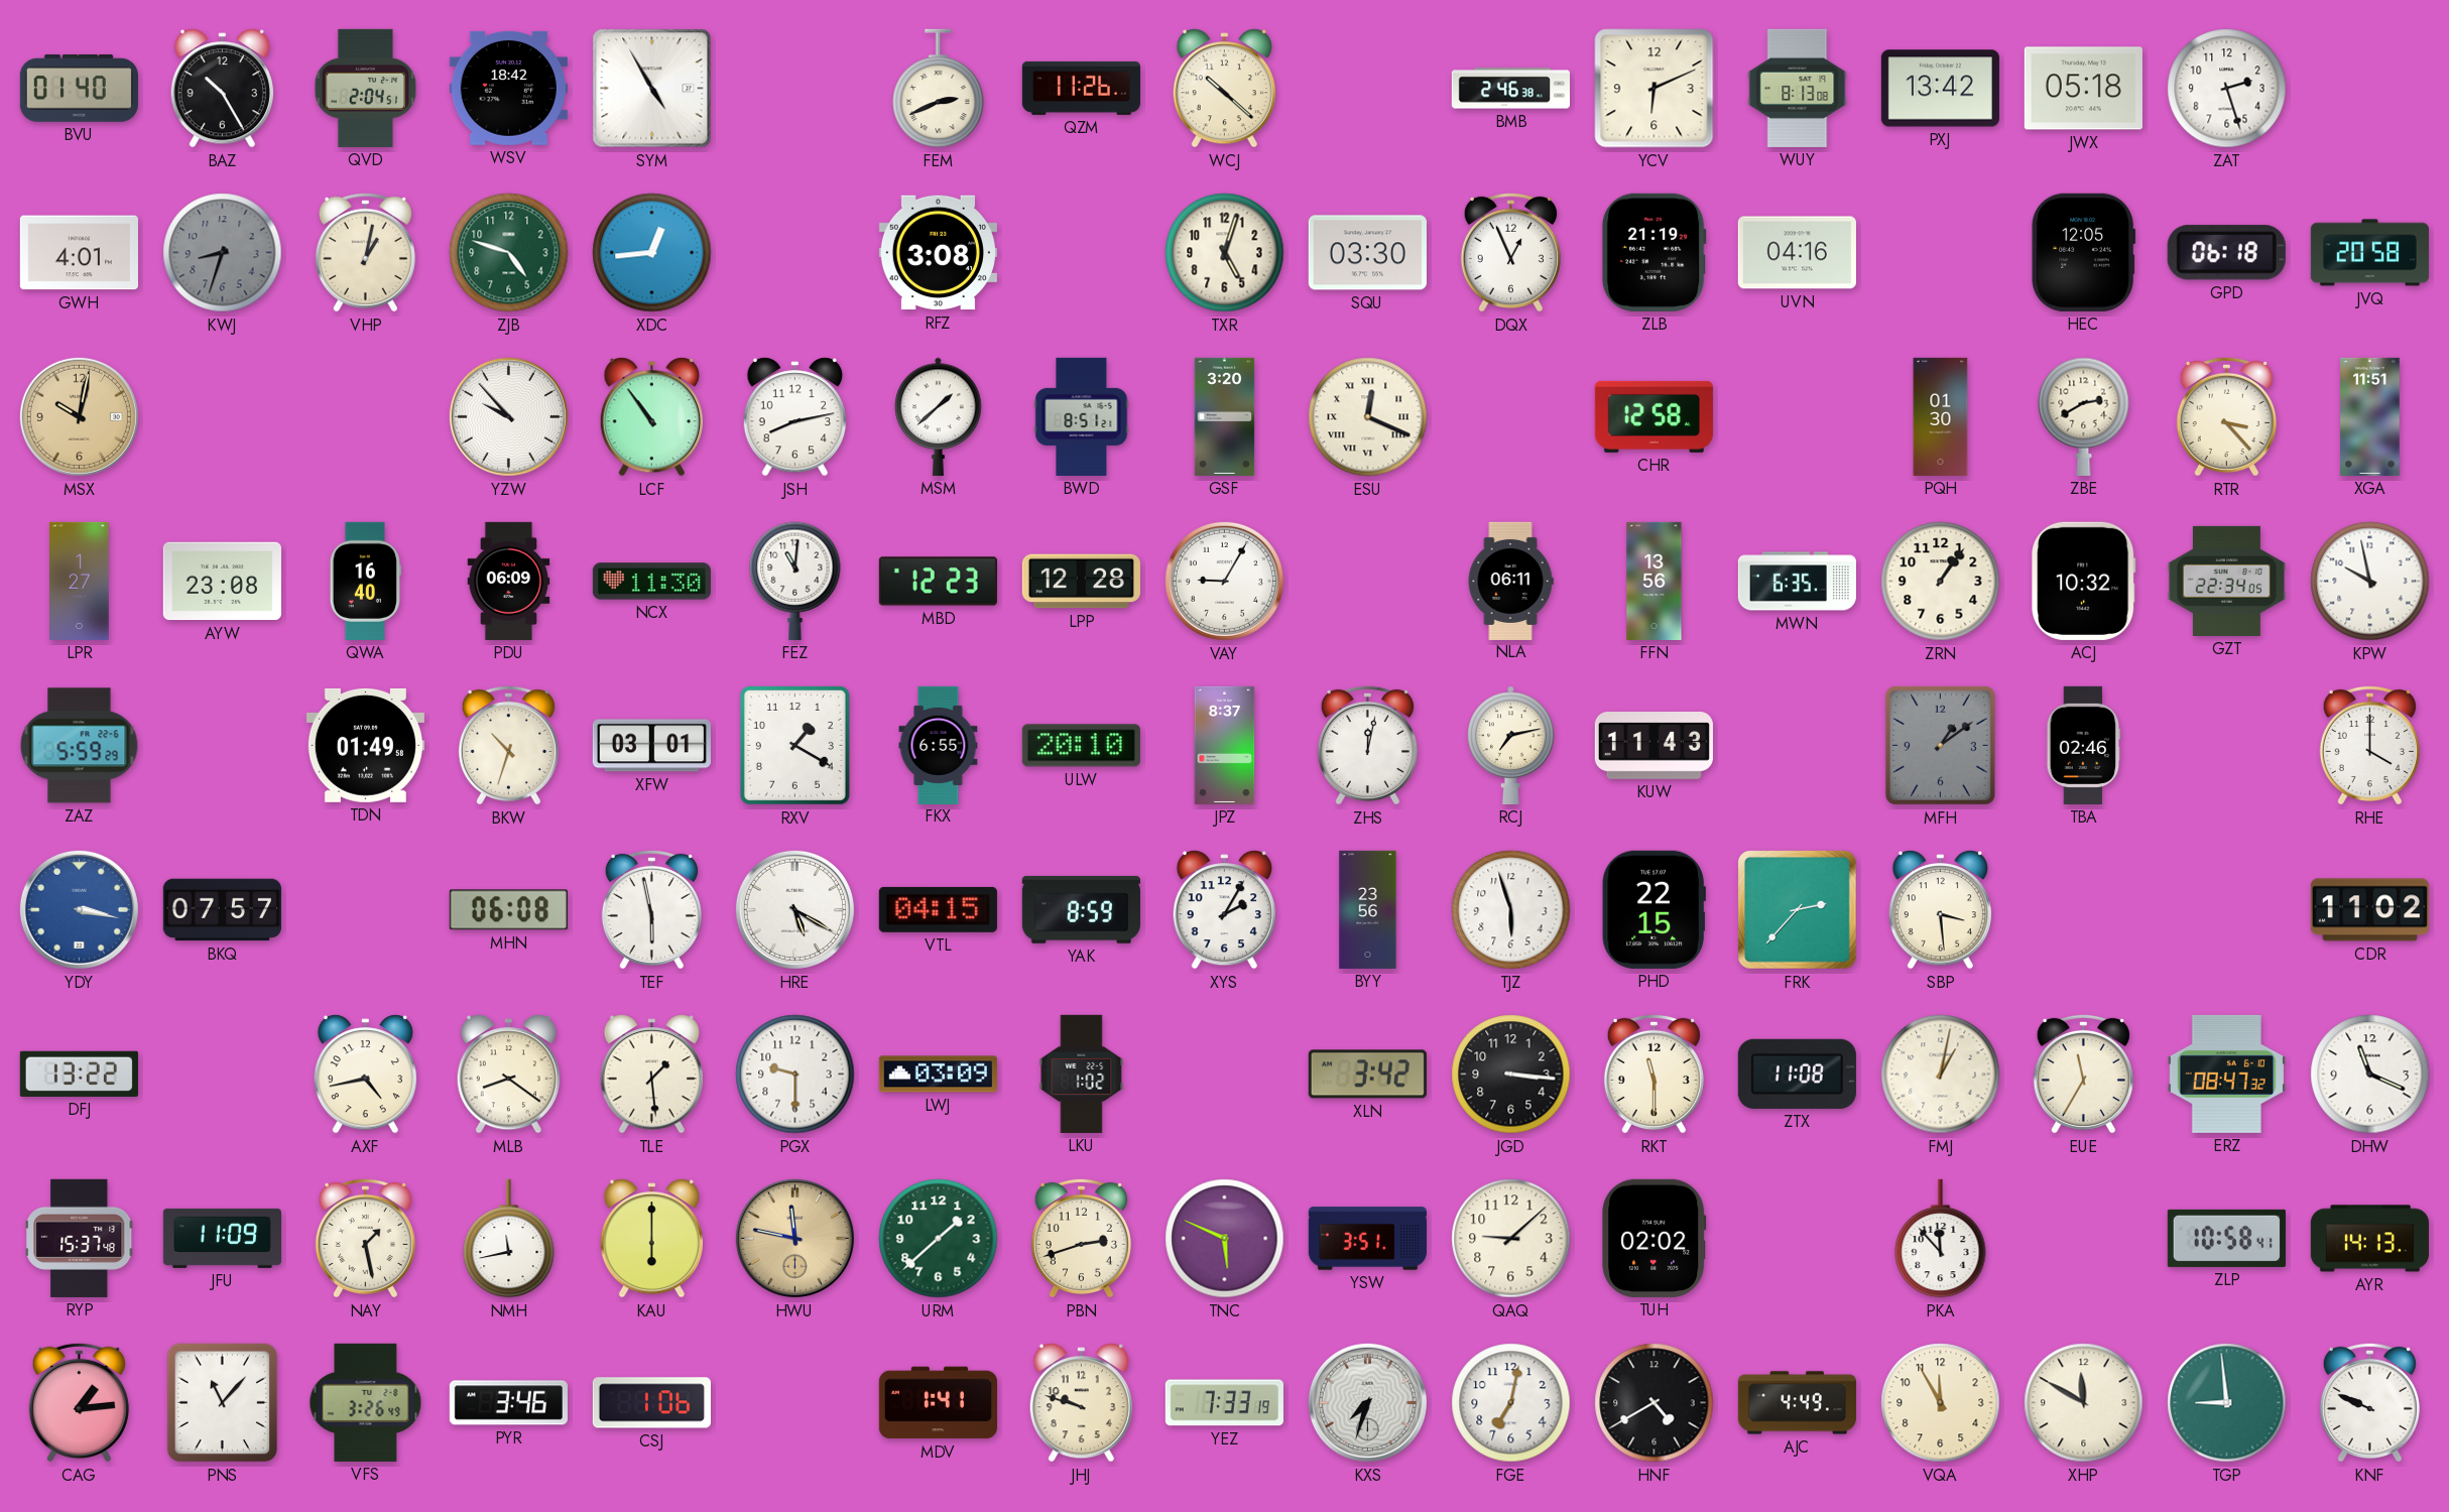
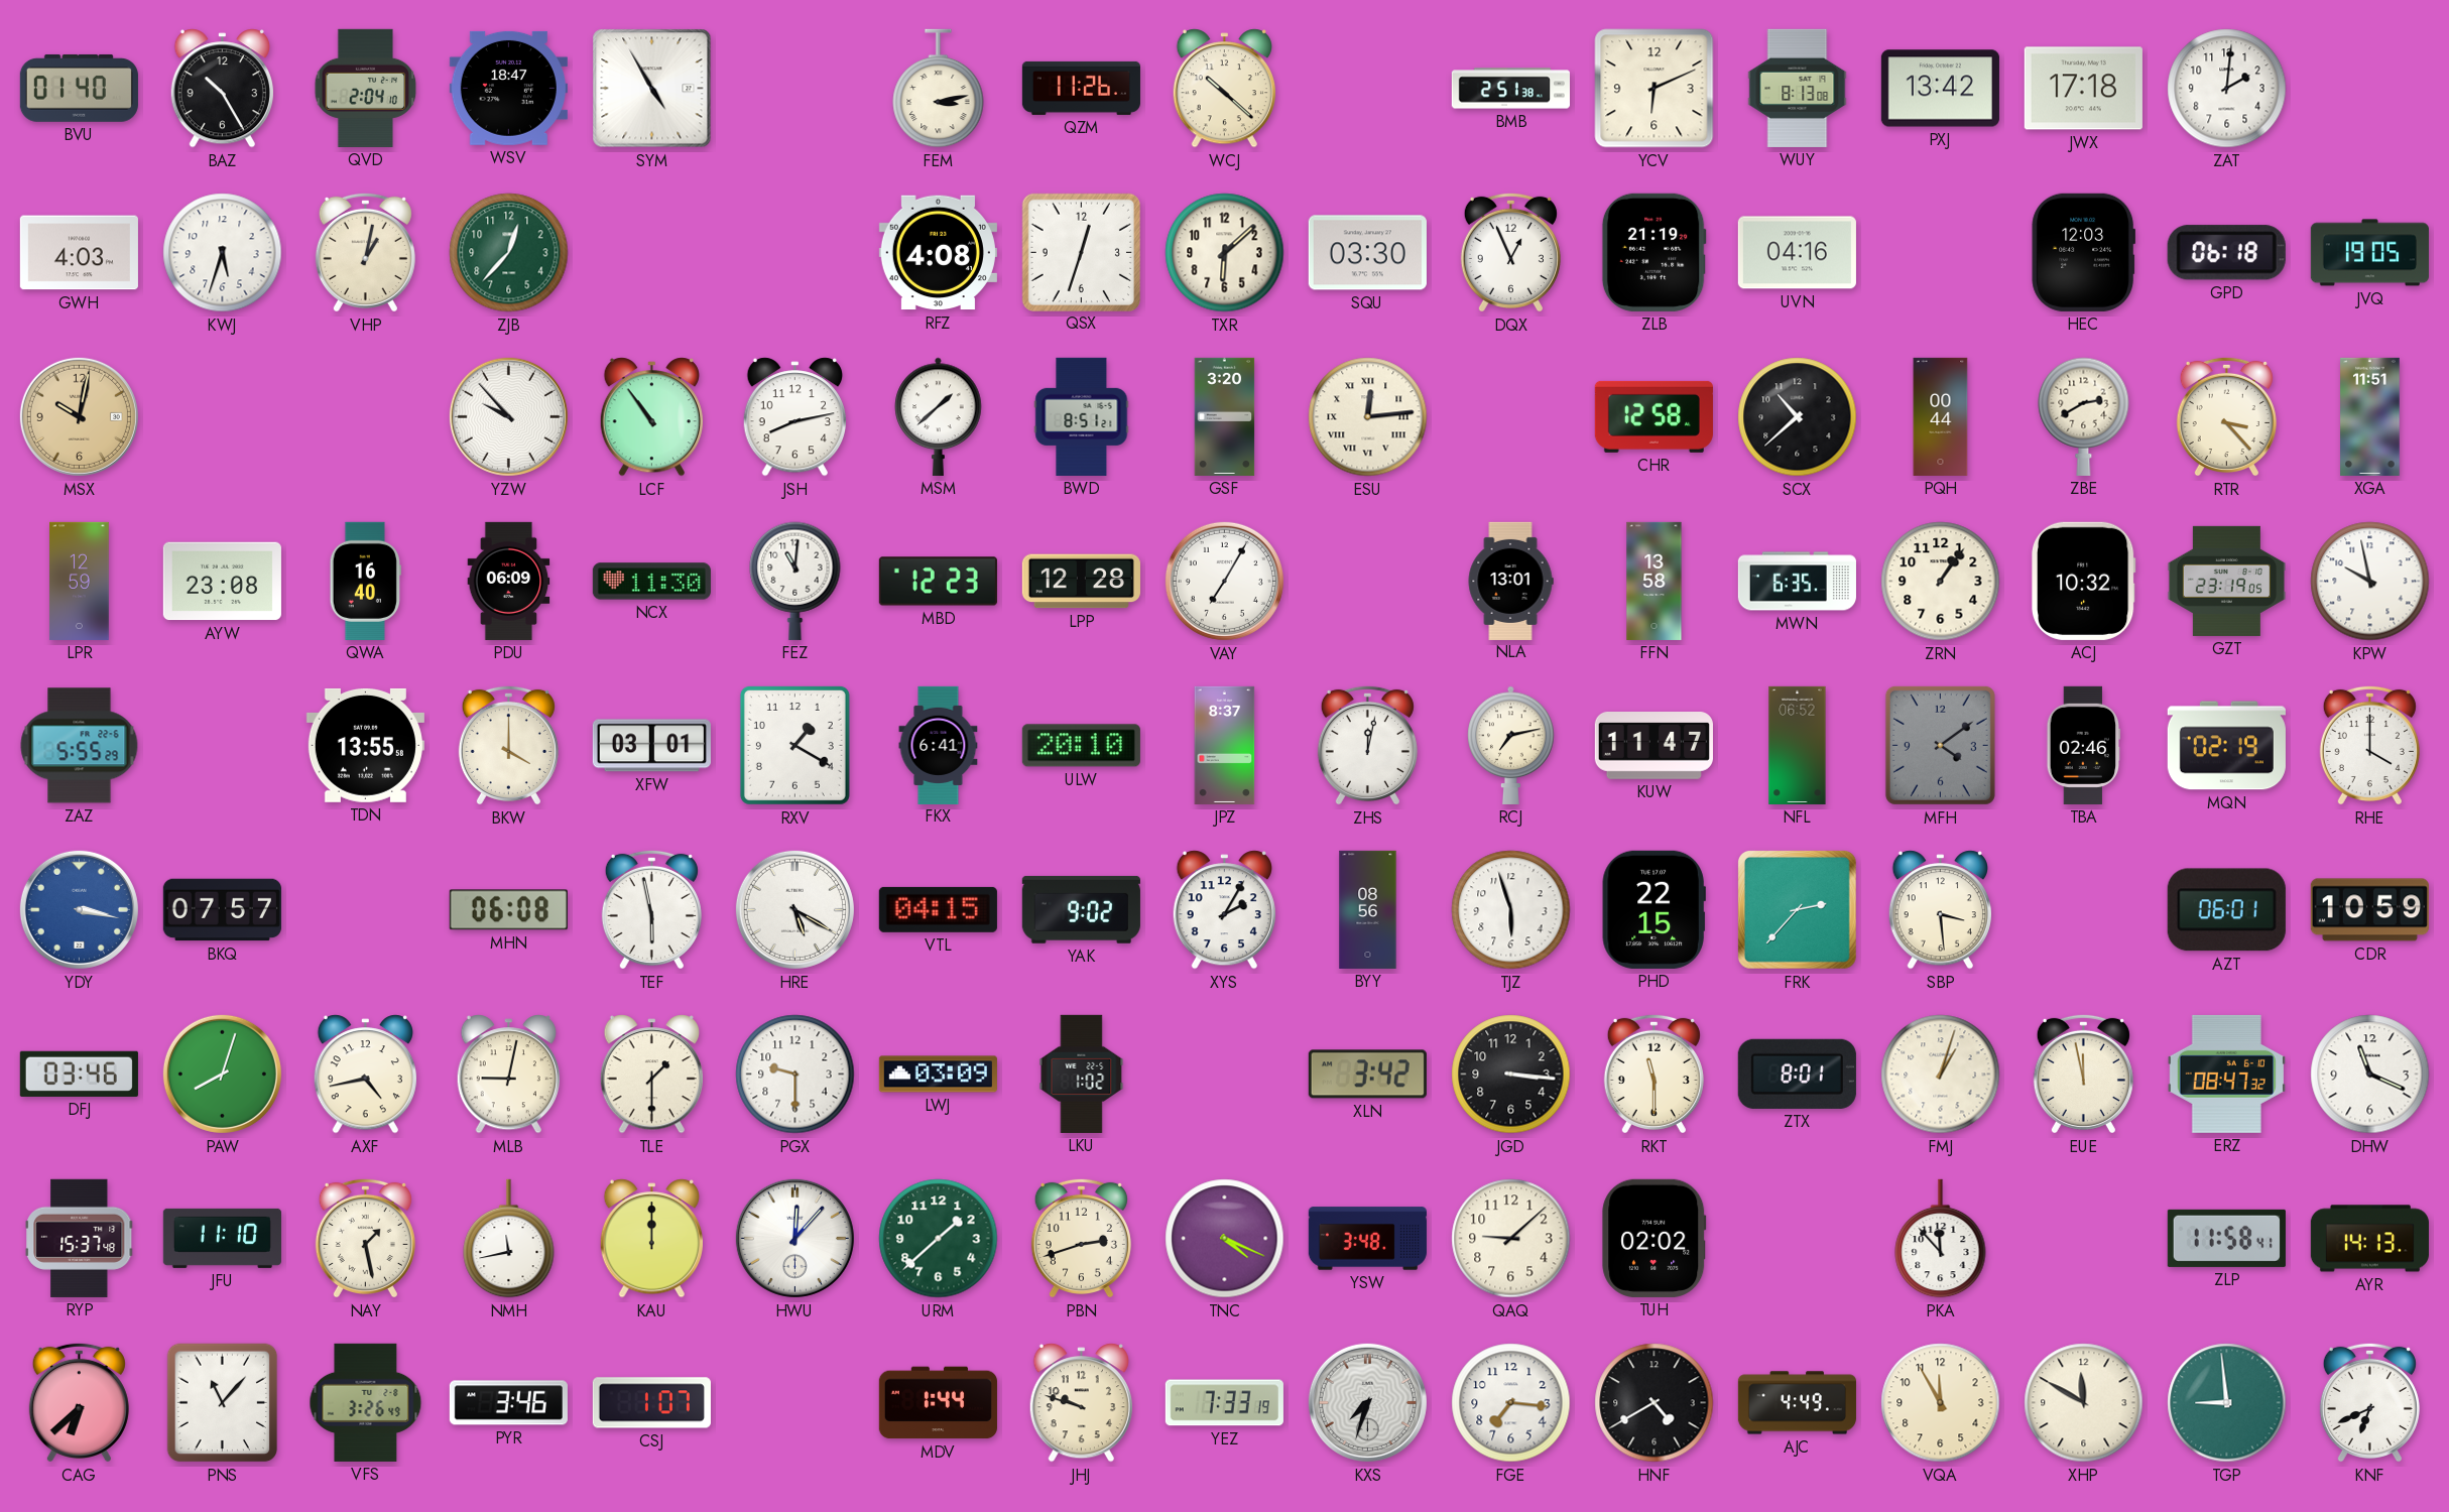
QVD: 2:04:51 -> 2:04:10
WSV: 18:42 -> 18:47
FEM: 2:41 -> 3:13
BMB: 2:46 -> 2:51
JWX: 05:18 -> 17:18
ZAT: 2:27 -> 2:01
GWH: 4:01 -> 4:03
KWJ: 8:33 -> 5:33
KWJ dial: grey -> white
ZJB: 4:48 -> 12:37
XDC: 12:44 -> none
RFZ: 3:08 -> 4:08
QSX: none -> 12:33
TXR: 5:03 -> 6:08
HEC: 12:05 -> 12:03
JVQ: 20:58 -> 19:05
ESU: 12:19 -> 12:14
SCX: none -> 10:38
PQH: 01:30 -> 00:44
LPR: 1:27 -> 12:59
VAY: 9:05 -> 7:05
NLA: 06:11 -> 13:01
FFN: 13:56 -> 13:58
GZT: 22:34 -> 23:19
ZAZ: 5:59 -> 5:55
TDN: 01:49 -> 13:55
BKW: 10:33 -> 4:00
FKX: 6:55 -> 6:41
KUW: 11:43 -> 11:47
NFL: none -> 06:52
MFH: 1:09 -> 4:09
MQN: none -> 02:19
YAK: 8:59 -> 9:02
BYY: 23:56 -> 08:56
AZT: none -> 06:01
CDR: 11:02 -> 10:59
DFJ: 13:22 -> 03:46
PAW: none -> 8:03
MLB: 8:21 -> 9:02
TLE: 1:29 -> 1:30
ZTX: 11:08 -> 8:01
FMJ: 1:02 -> 1:03
EUE: 11:35 -> 11:58
JFU: 11:09 -> 11:10
KAU: 6:00 -> 12:00
HWU: 11:47 -> 12:07
HWU dial: champagne -> white
TNC: 5:49 -> 4:19
YSW: 3:51 -> 3:48
ZLP: 10:58 -> 11:58
CAG: 1:14 -> 6:38
CSJ: 1:06 -> 1:07
MDV: 1:41 -> 1:44
FGE: 7:02 -> 7:16
KNF: 9:49 -> 6:41
